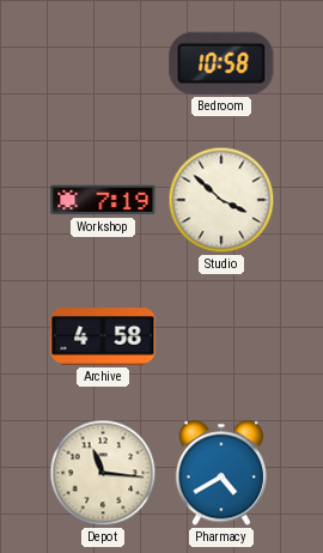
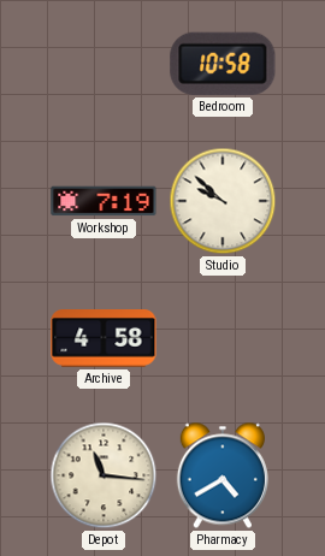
Studio: 3:52 -> 9:52
